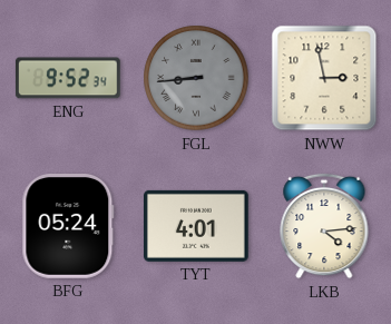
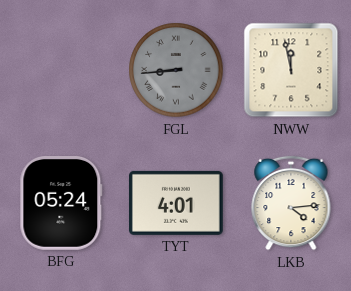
ENG: 9:52 -> none
NWW: 2:58 -> 11:58
